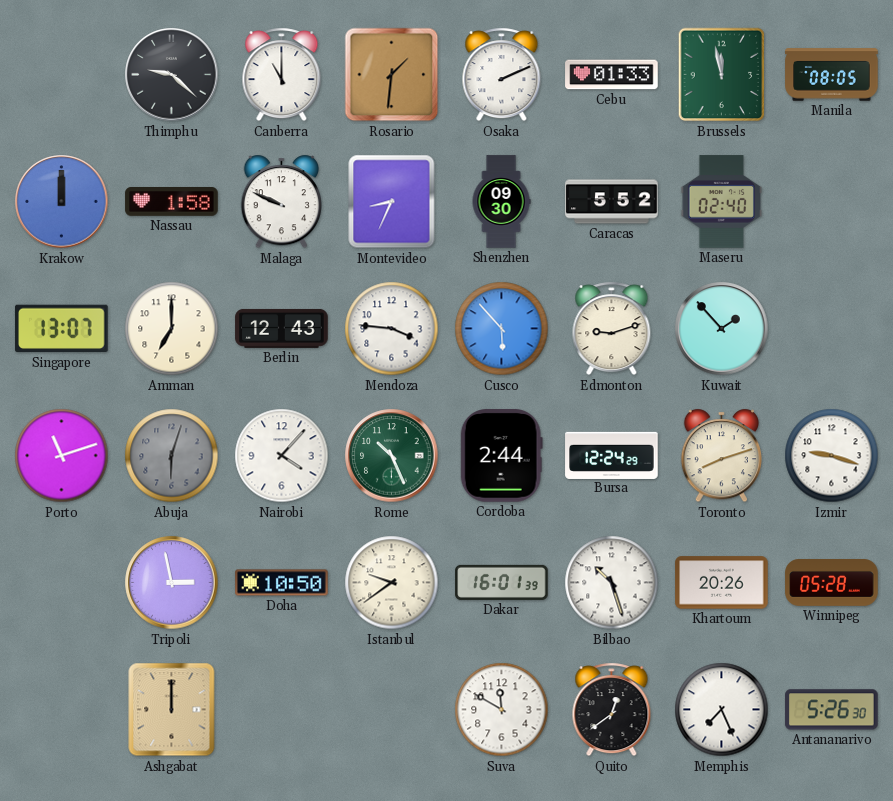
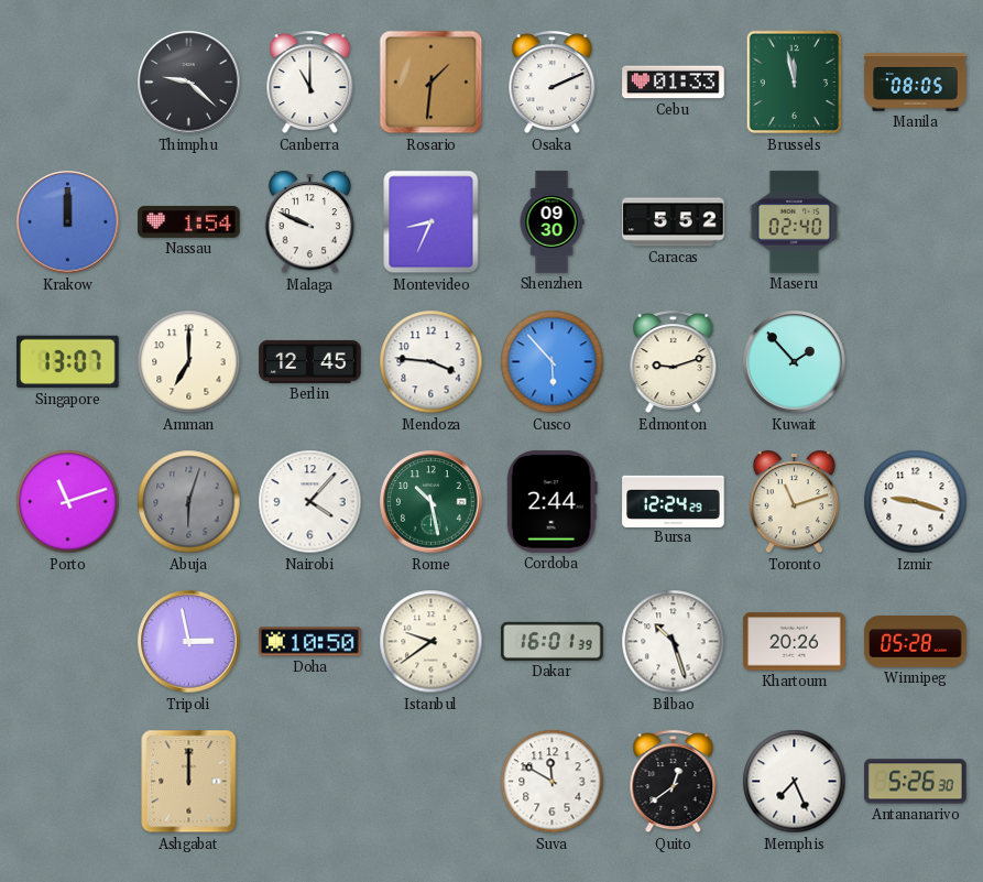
Nassau: 1:58 -> 1:54
Berlin: 12:43 -> 12:45
Rome: 10:26 -> 10:28
Toronto: 8:12 -> 11:12
